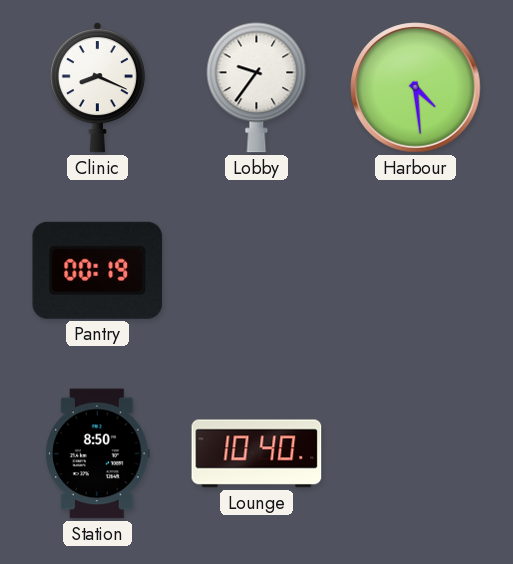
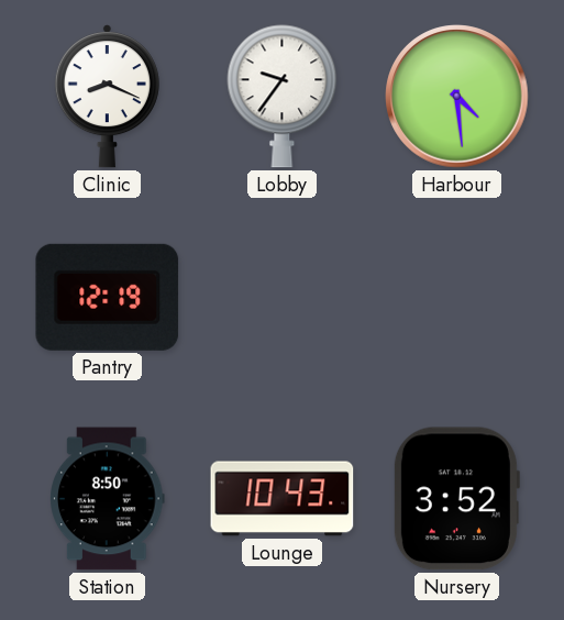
Pantry: 00:19 -> 12:19
Lounge: 10:40 -> 10:43
Nursery: none -> 3:52
